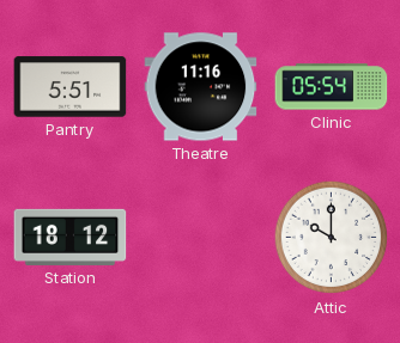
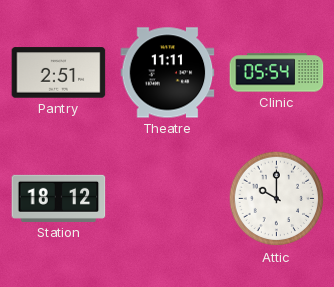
Pantry: 5:51 -> 2:51
Theatre: 11:16 -> 11:11
